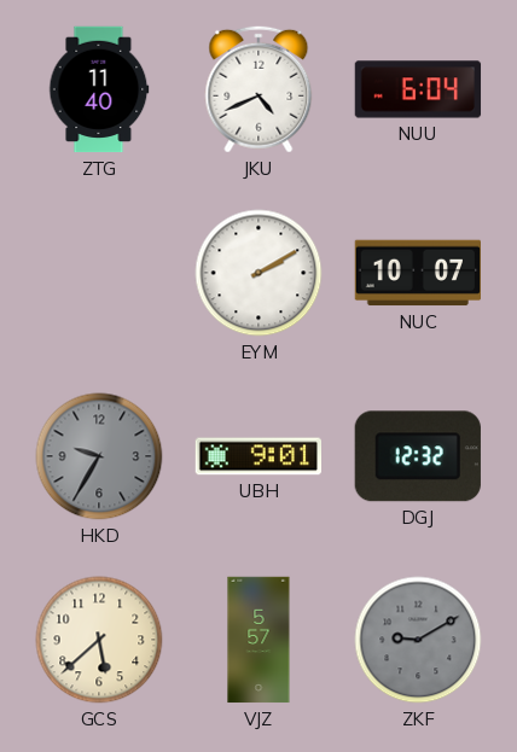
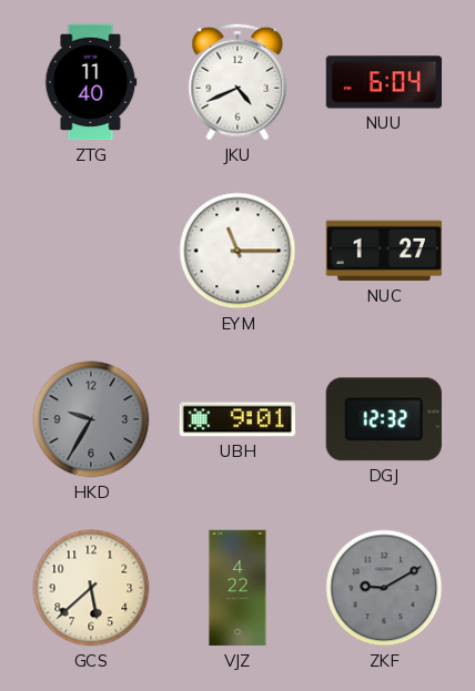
EYM: 2:10 -> 11:15
NUC: 10:07 -> 1:27
VJZ: 5:57 -> 4:22
